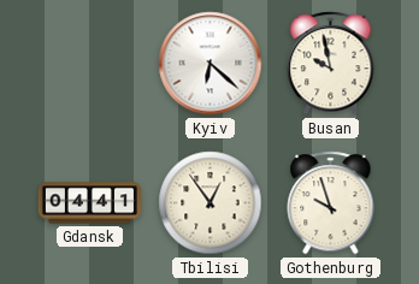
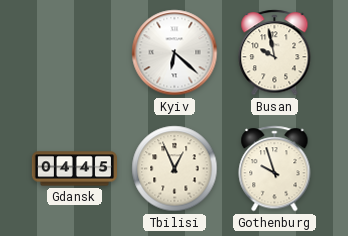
Gdansk: 04:41 -> 04:45
Tbilisi: 12:54 -> 12:56
